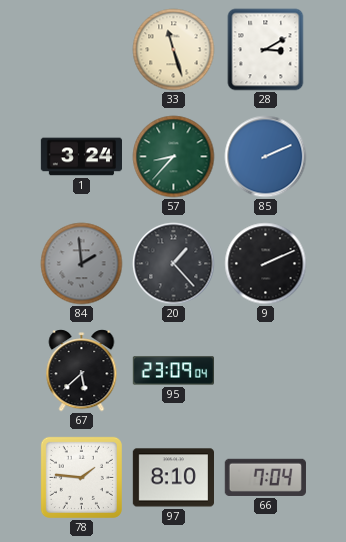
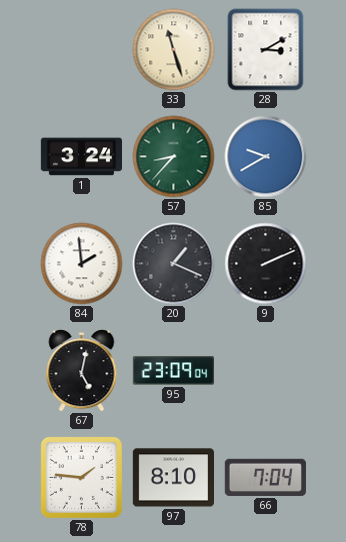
85: 2:11 -> 9:40
84 dial: grey -> white
20: 1:23 -> 1:19
67: 5:38 -> 5:02
